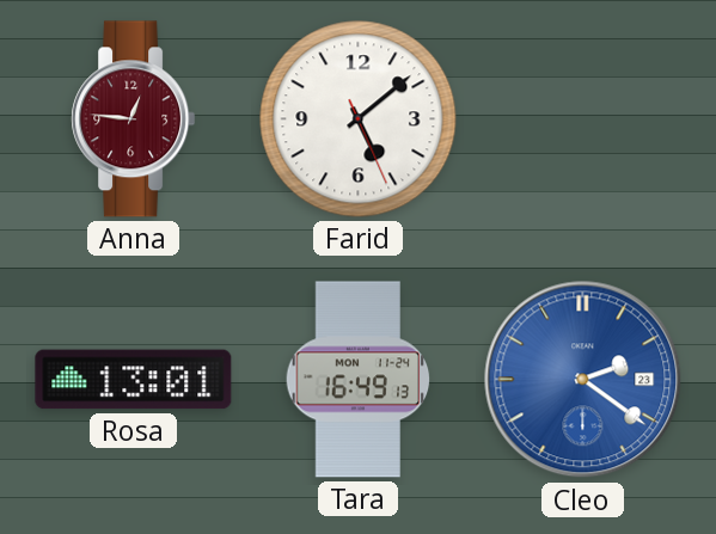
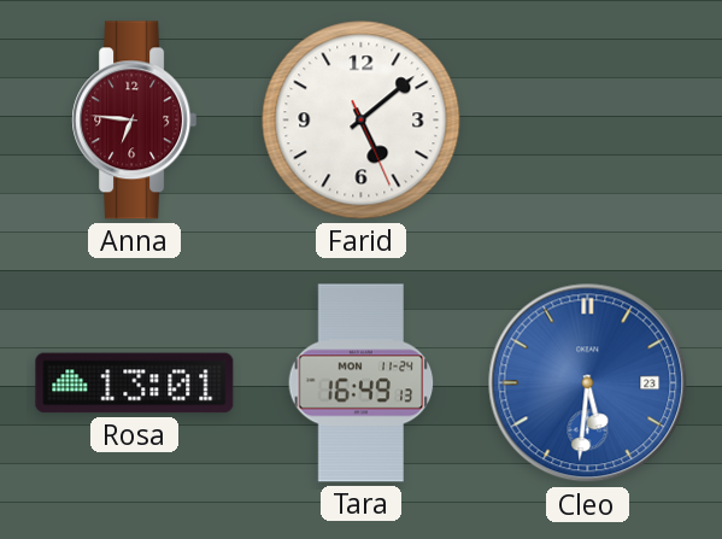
Anna: 12:46 -> 6:46
Cleo: 2:21 -> 5:31
